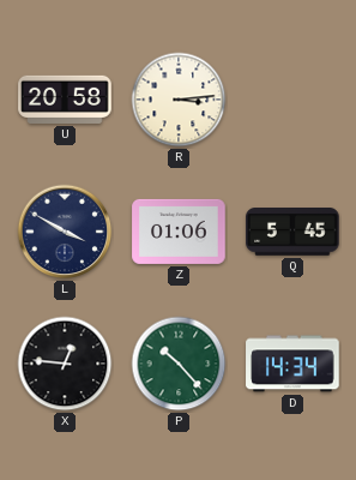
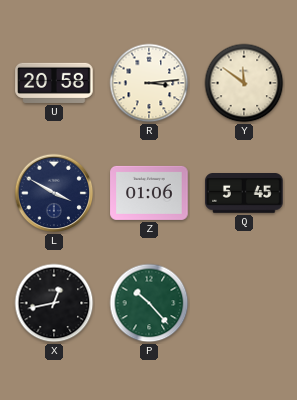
Y: none -> 11:51
X: 12:46 -> 12:43
D: 14:34 -> none
